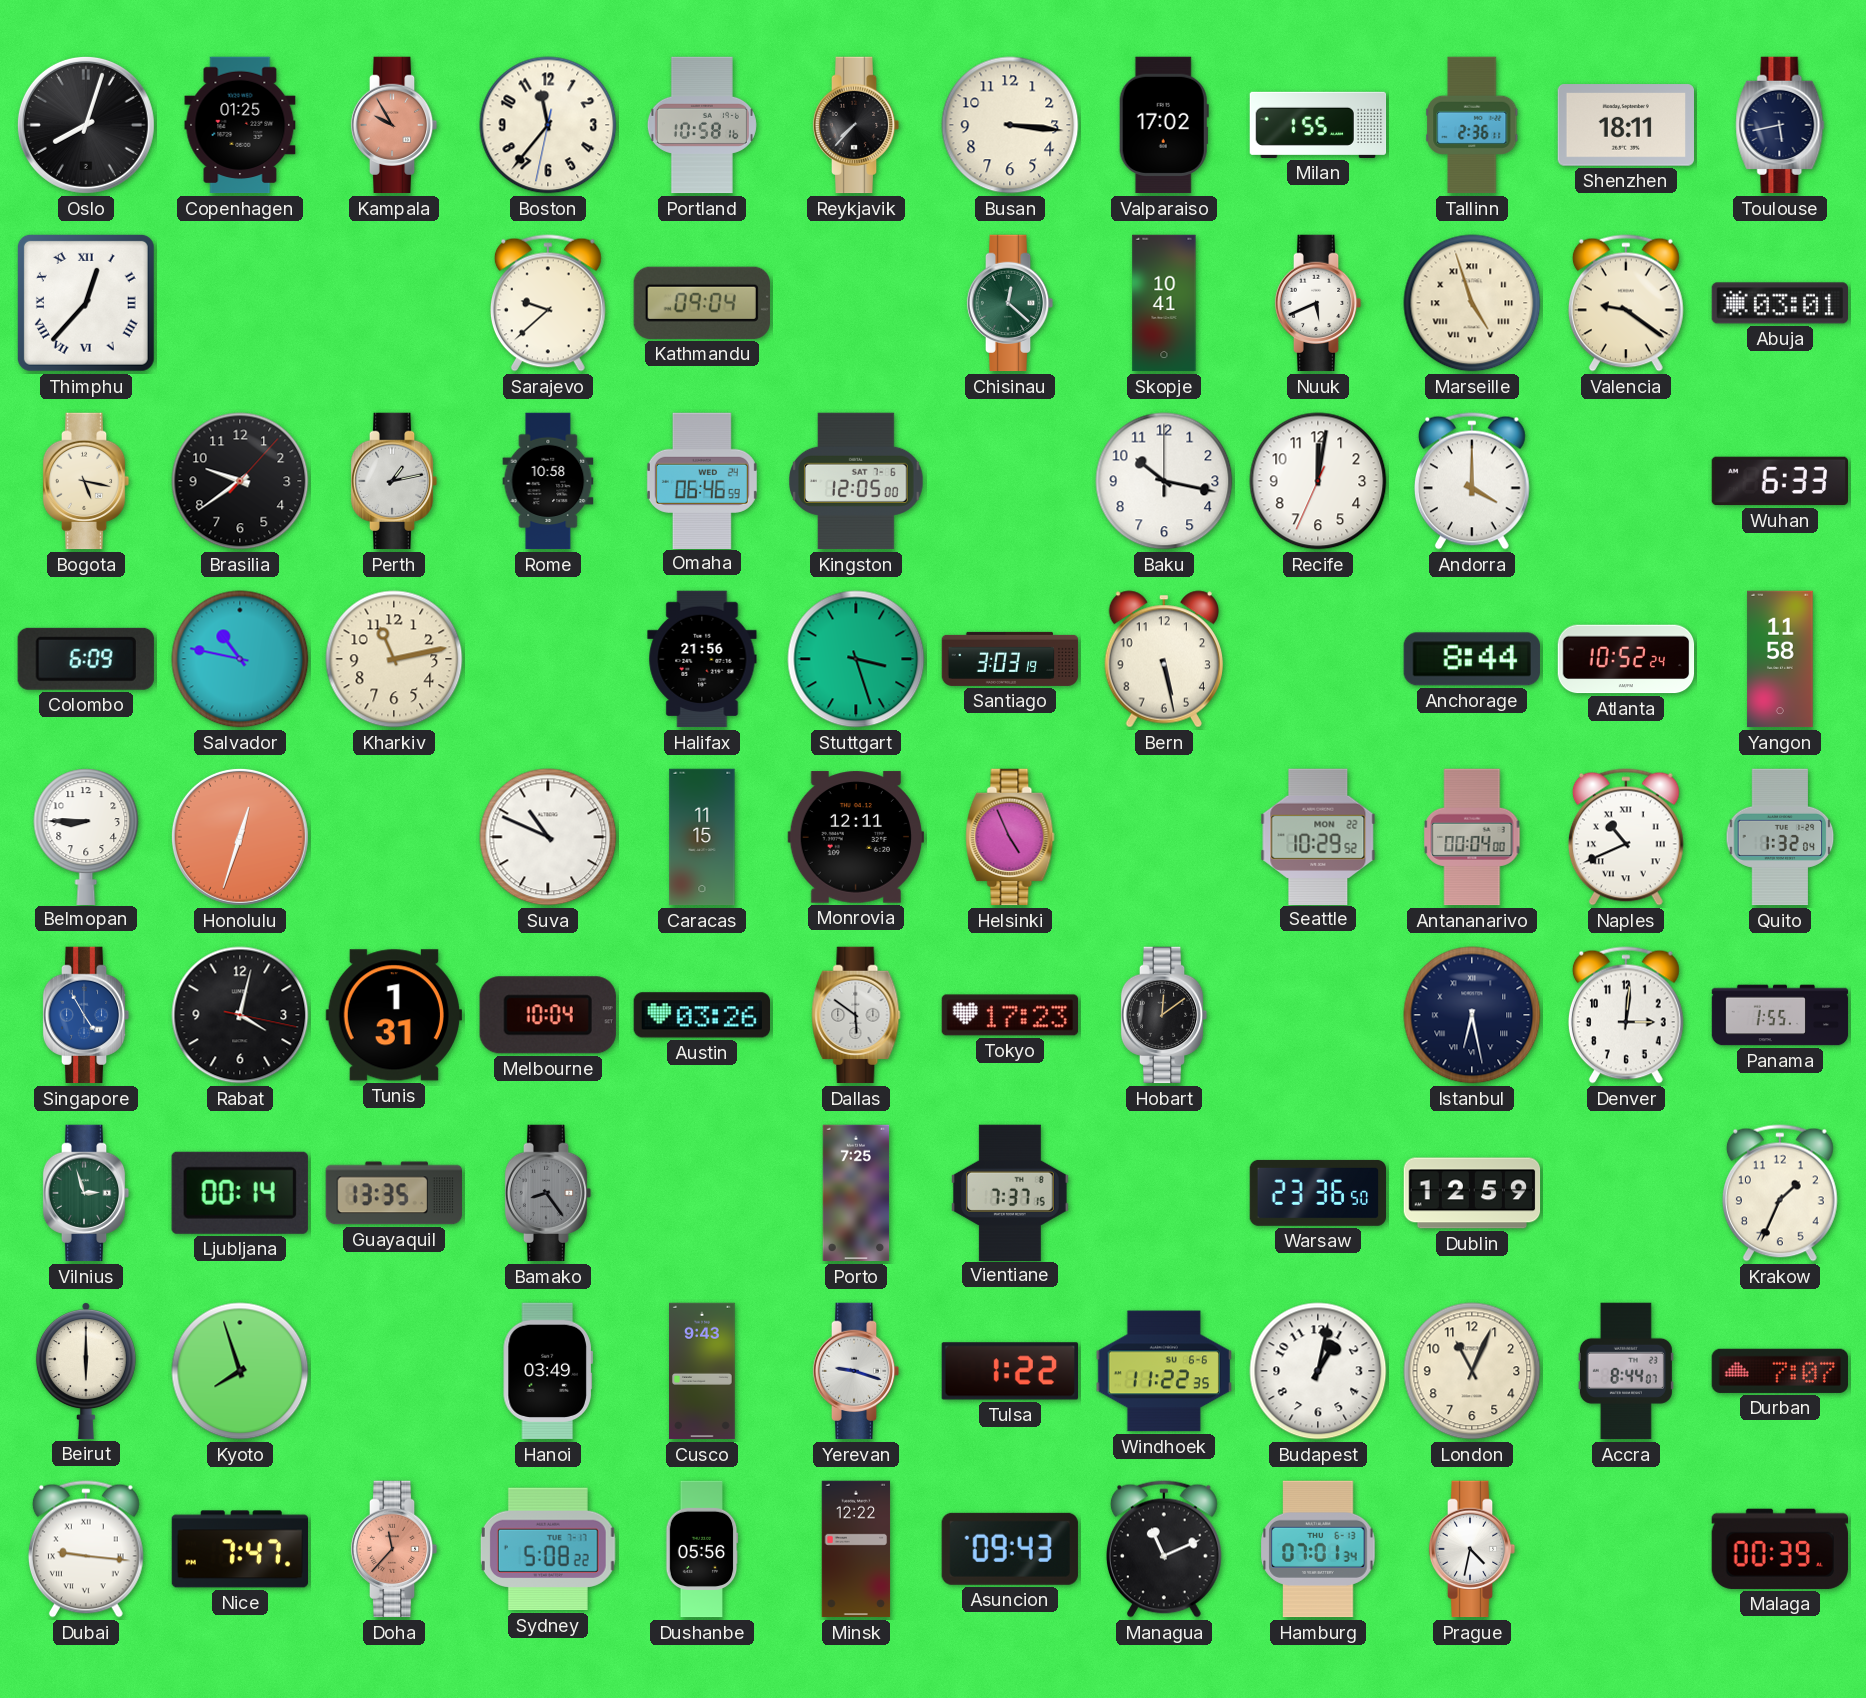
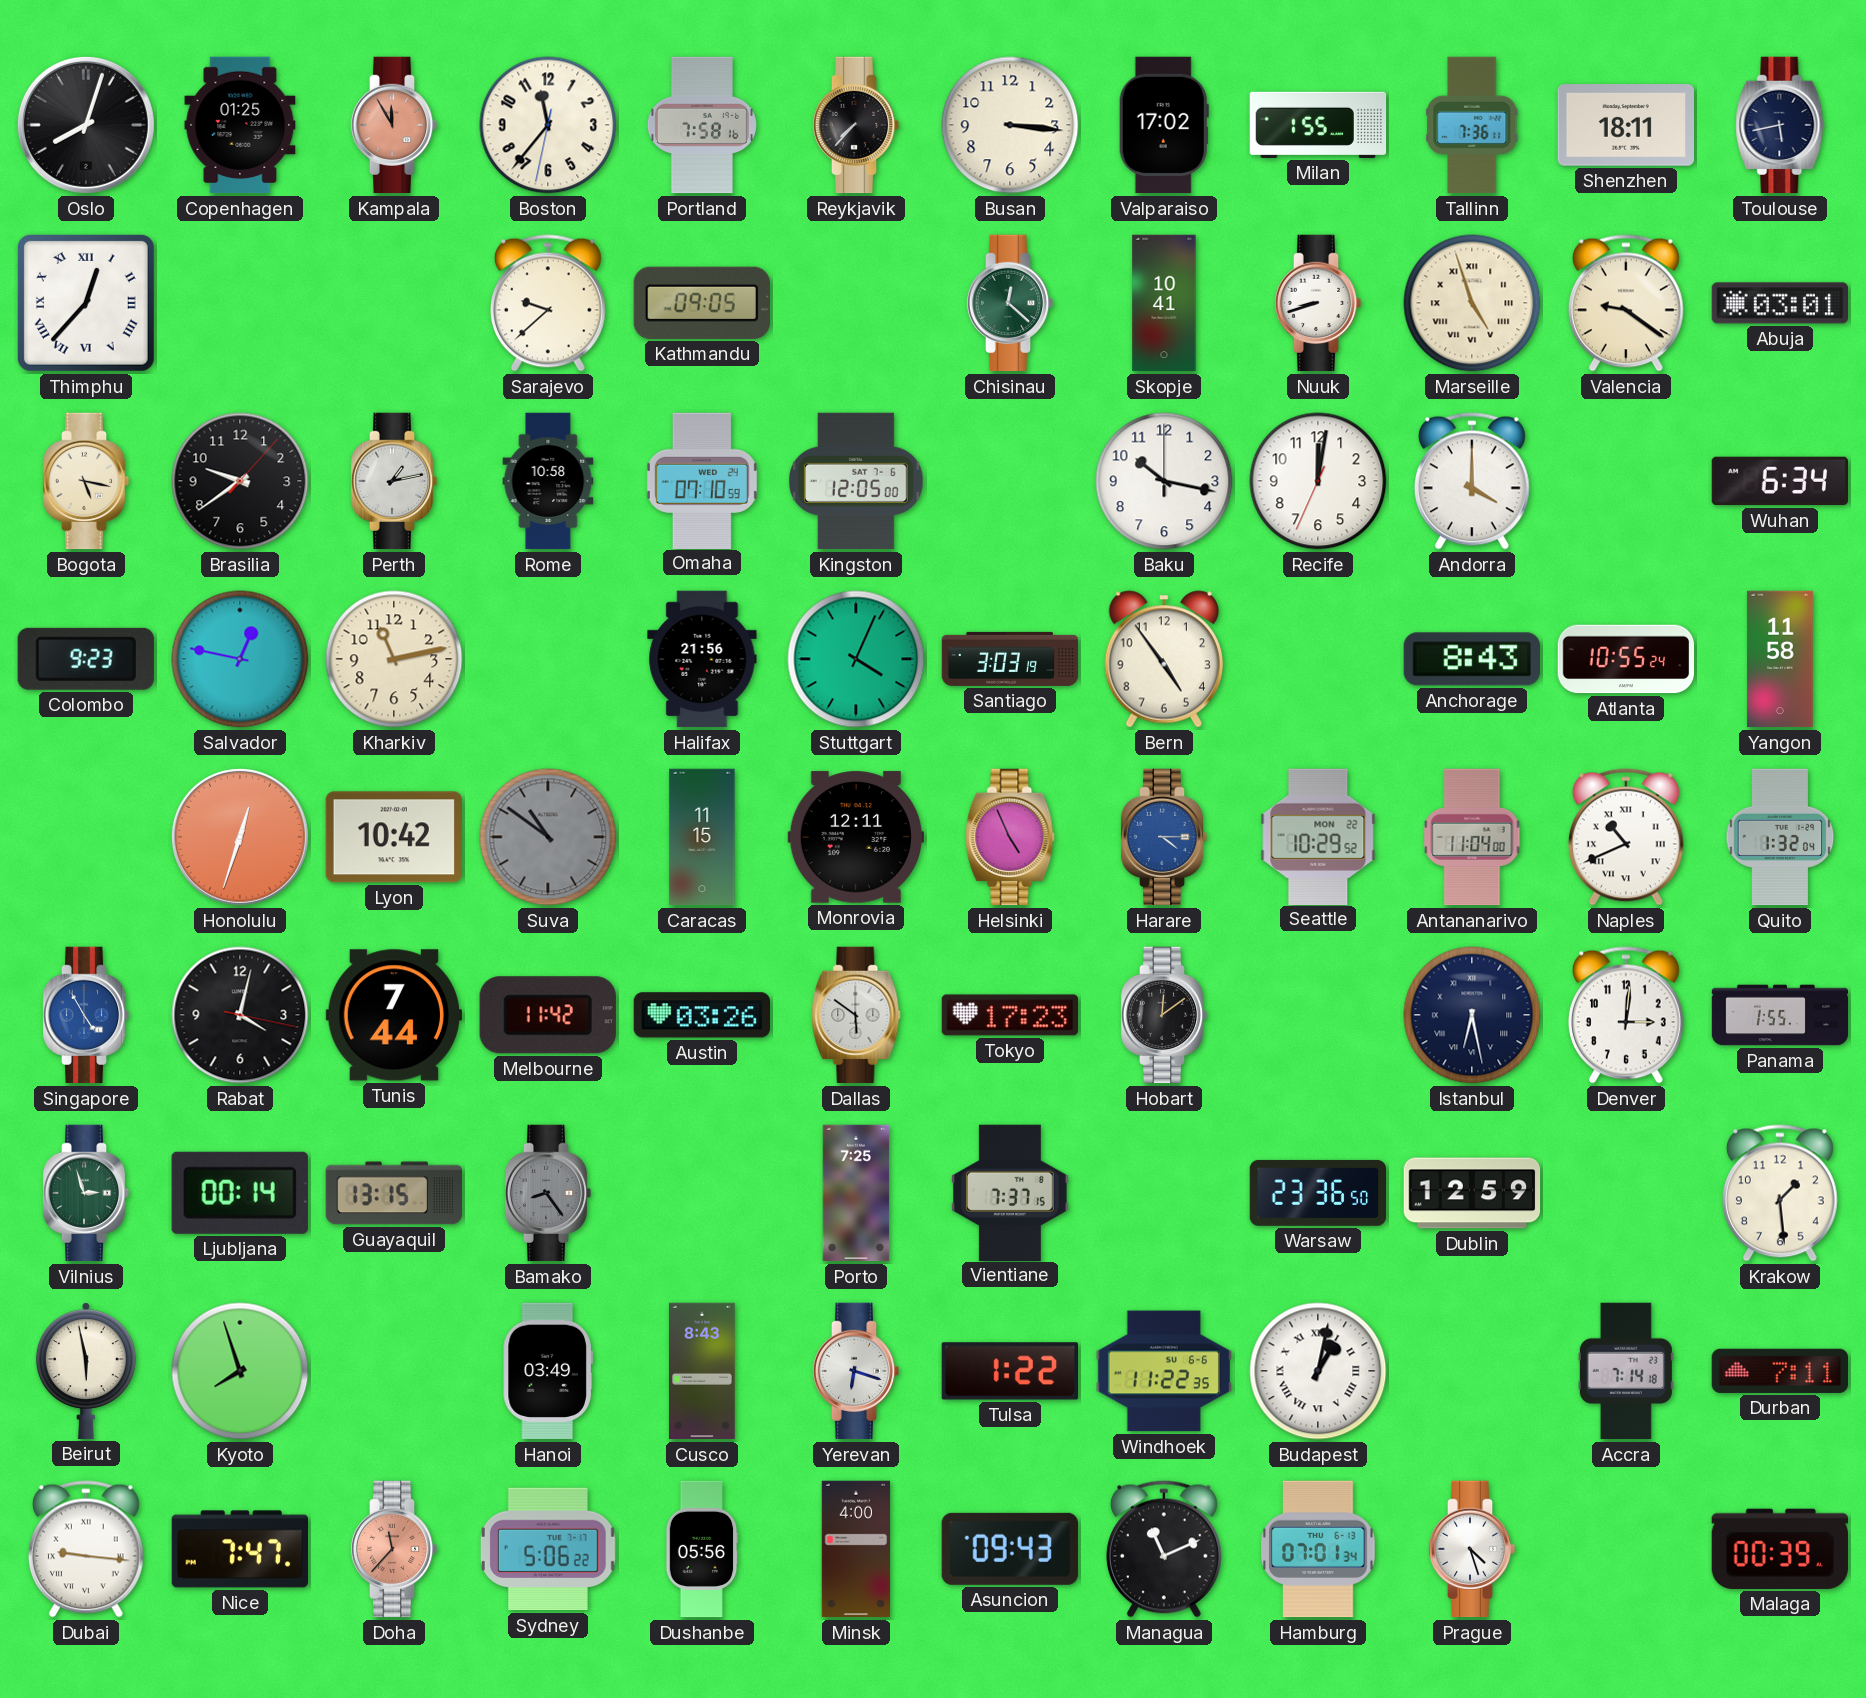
Kampala: 9:55 -> 11:55
Portland: 10:58 -> 7:58
Tallinn: 2:36 -> 7:36
Kathmandu: 09:04 -> 09:05
Nuuk: 5:41 -> 8:42
Omaha: 06:46 -> 07:10
Wuhan: 6:33 -> 6:34
Colombo: 6:09 -> 9:23
Salvador: 10:47 -> 12:47
Stuttgart: 3:27 -> 4:04
Bern: 5:28 -> 4:54
Anchorage: 8:44 -> 8:43
Atlanta: 10:52 -> 10:55
Belmopan: 8:45 -> none
Lyon: none -> 10:42
Suva: 10:49 -> 10:51
Suva dial: white -> grey
Harare: none -> 4:15
Antananarivo: 00:04 -> 11:04
Tunis: 1:31 -> 7:44
Melbourne: 10:04 -> 11:42
Guayaquil: 13:35 -> 13:15
Krakow: 1:34 -> 1:29
Beirut: 6:00 -> 5:58
Cusco: 9:43 -> 8:43
Yerevan: 9:18 -> 6:18
Budapest numerals: Arabic -> Roman
London: 11:04 -> none
Accra: 8:44 -> 7:14
Durban: 7:07 -> 7:11
Sydney: 5:08 -> 5:06
Minsk: 12:22 -> 4:00
Prague: 4:32 -> 4:27
